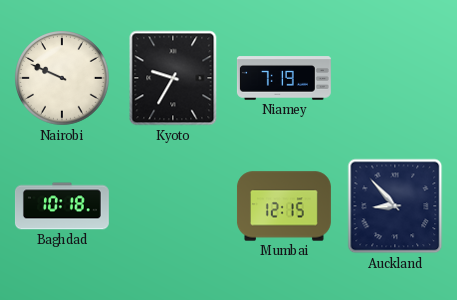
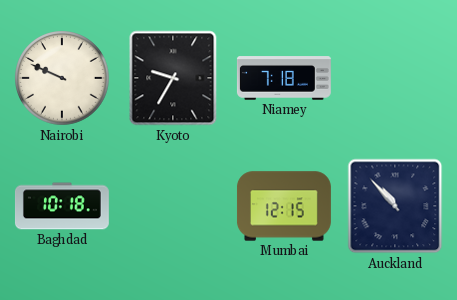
Niamey: 7:19 -> 7:18
Auckland: 8:53 -> 10:53
